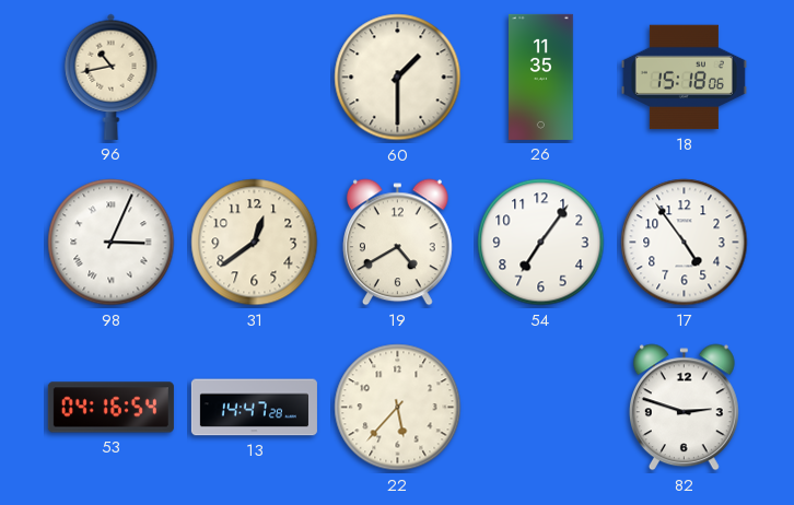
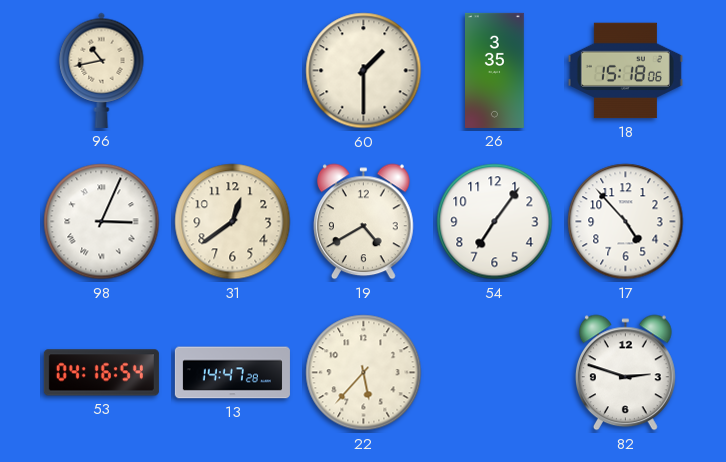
26: 11:35 -> 3:35
17: 4:54 -> 4:53
